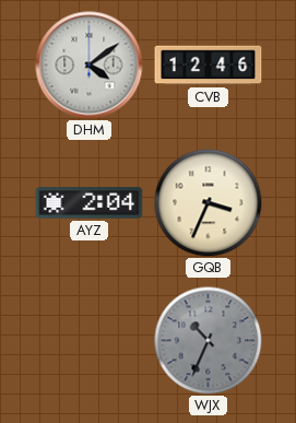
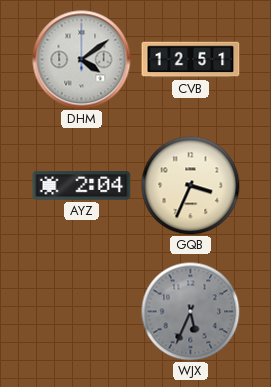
CVB: 12:46 -> 12:51
WJX: 10:34 -> 5:34
